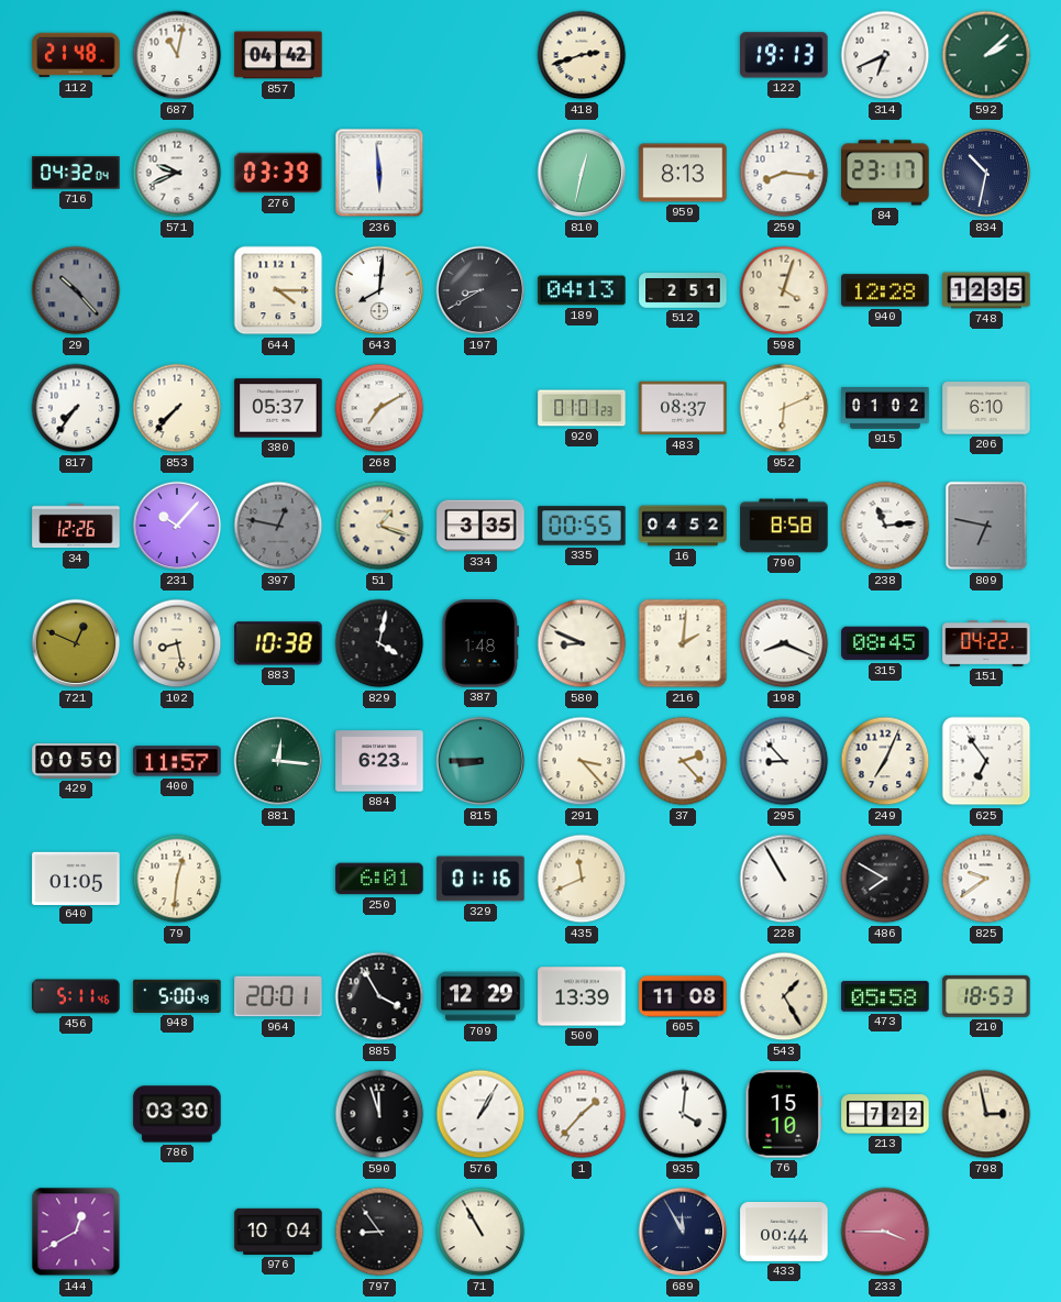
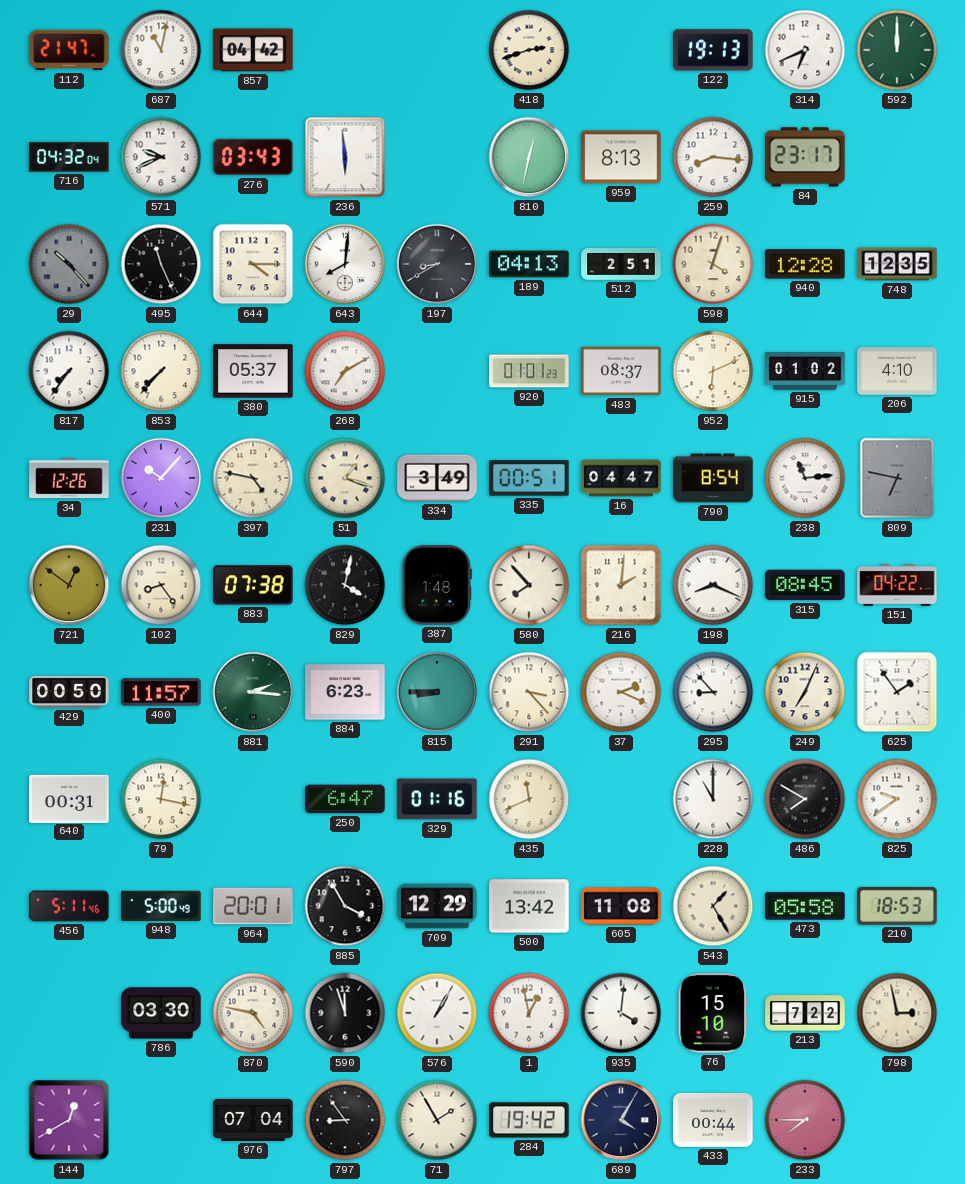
112: 21:48 -> 21:47
592: 2:08 -> 12:00
276: 03:39 -> 03:43
834: 10:32 -> none
495: none -> 11:26
206: 6:10 -> 4:10
397: 12:47 -> 4:47
397 dial: grey -> cream
334: 3:35 -> 3:49
335: 00:55 -> 00:51
16: 04:52 -> 04:47
790: 8:58 -> 8:54
721: 12:49 -> 12:51
102: 8:28 -> 8:24
883: 10:38 -> 07:38
580: 8:49 -> 7:53
881: 12:16 -> 2:16
37: 2:23 -> 2:19
625: 6:54 -> 1:54
640: 01:05 -> 00:31
79: 12:31 -> 12:17
250: 6:01 -> 6:47
228: 10:55 -> 11:00
500: 13:39 -> 13:42
870: none -> 4:47
1: 1:37 -> 12:58
976: 10:04 -> 07:04
71: 10:55 -> 1:55
284: none -> 19:42
689: 11:55 -> 4:05
233: 3:45 -> 7:45
